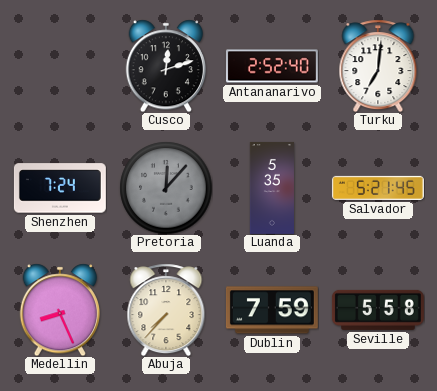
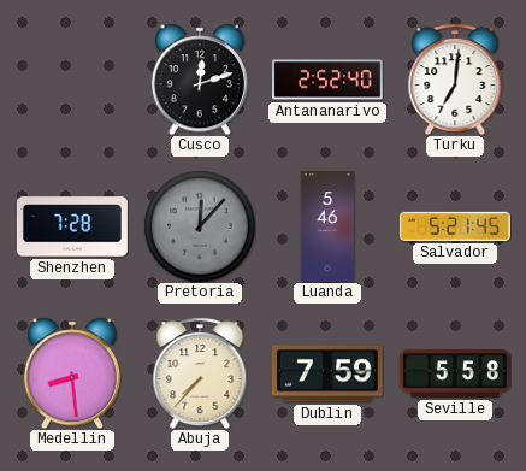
Shenzhen: 7:24 -> 7:28
Luanda: 5:35 -> 5:46
Medellin: 8:26 -> 8:29
